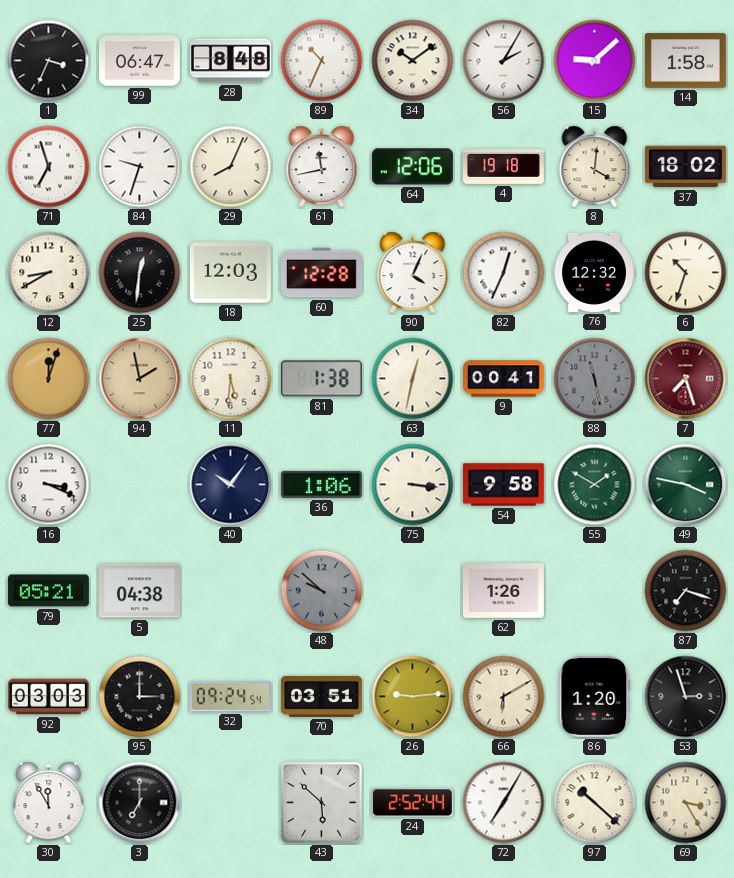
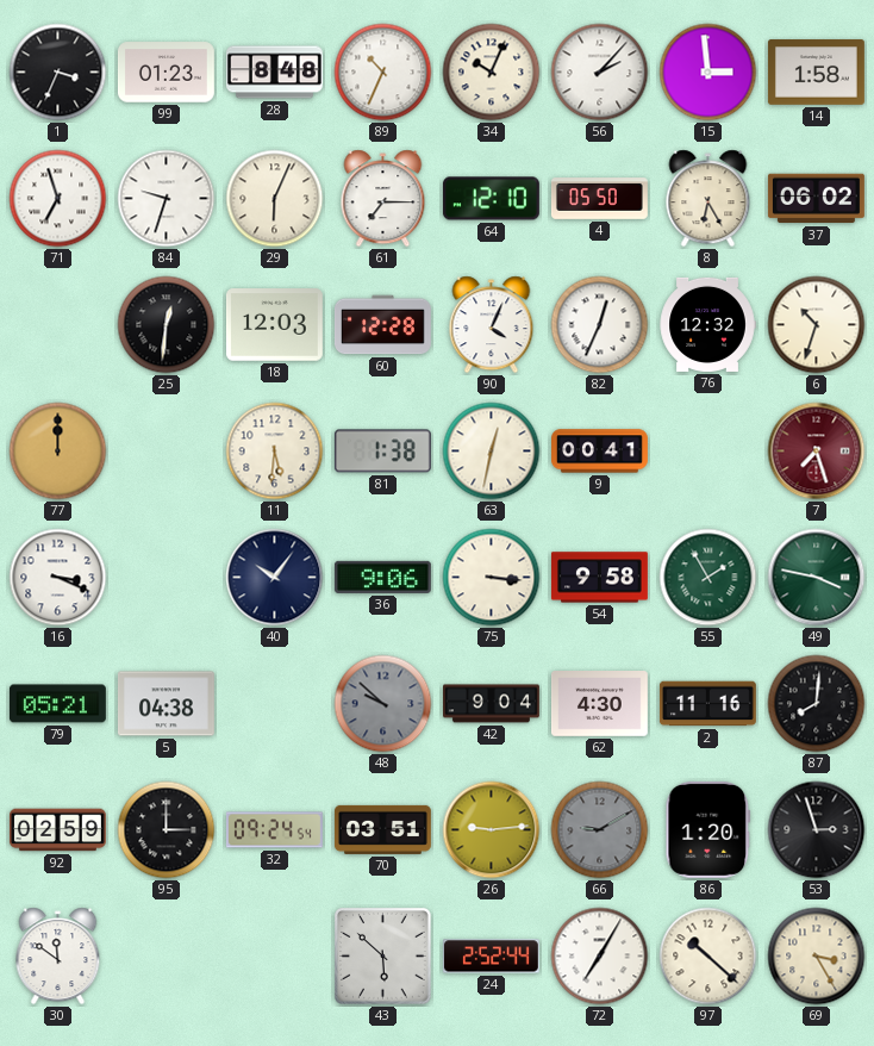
99: 06:47 -> 01:23
34: 10:09 -> 10:04
56: 2:05 -> 2:07
15: 9:08 -> 2:59
29: 8:04 -> 6:04
61: 11:43 -> 7:15
64: 12:06 -> 12:10
4: 19:18 -> 05:50
8: 4:01 -> 6:25
37: 18:02 -> 06:02
12: 8:40 -> none
77: 12:03 -> 12:00
94: 1:58 -> none
88: 11:28 -> none
36: 1:06 -> 9:06
55: 1:50 -> 1:55
42: none -> 9:04
62: 1:26 -> 4:30
2: none -> 11:16
87: 7:18 -> 8:01
92: 03:03 -> 02:59
66: 6:10 -> 9:10
66 dial: cream -> grey
30: 11:55 -> 11:51
3: 7:00 -> none
